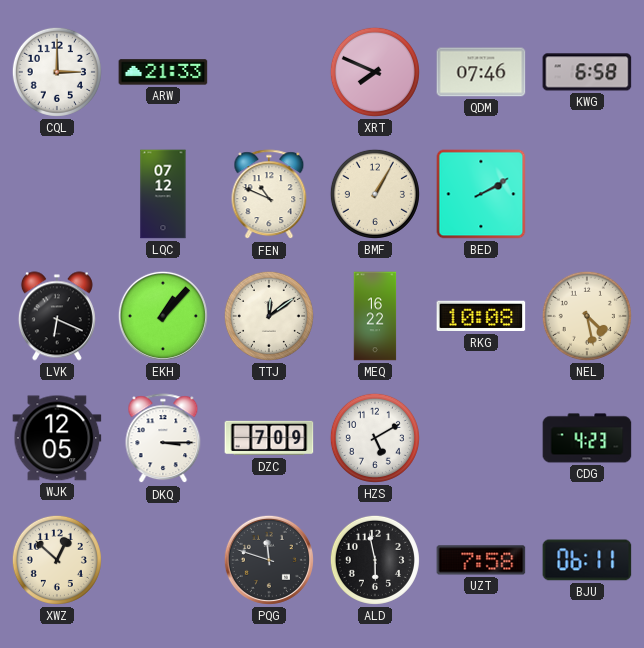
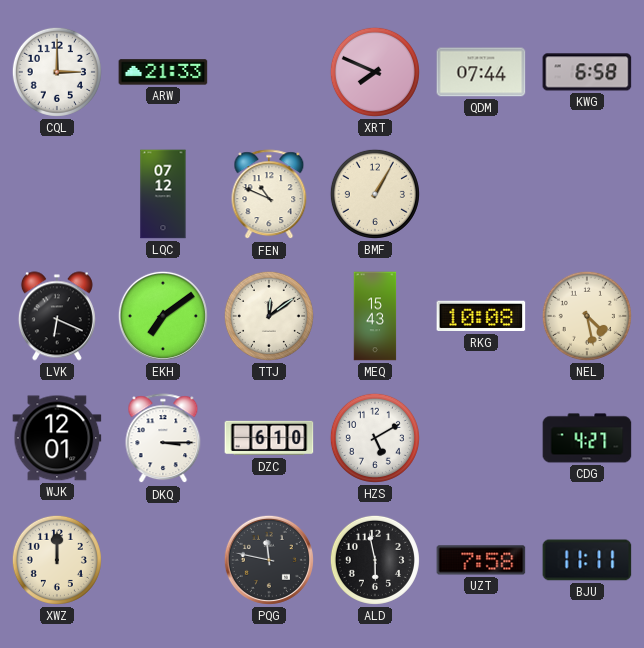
QDM: 07:46 -> 07:44
BED: 2:10 -> none
EKH: 1:07 -> 7:09
MEQ: 16:22 -> 15:43
WJK: 12:05 -> 12:01
DZC: 7:09 -> 6:10
CDG: 4:23 -> 4:27
XWZ: 12:52 -> 12:00
PQG: 11:48 -> 11:47
BJU: 06:11 -> 11:11
